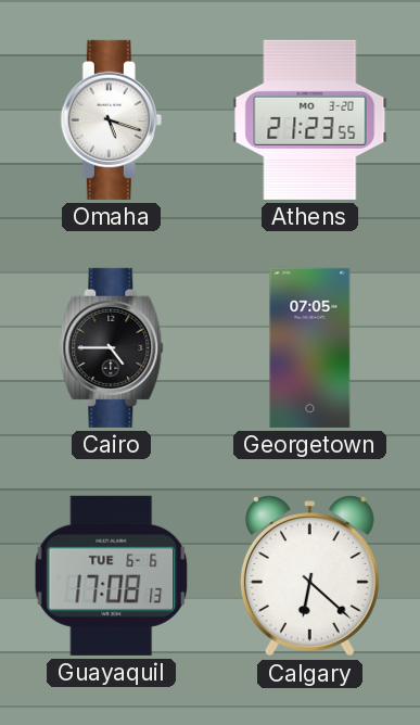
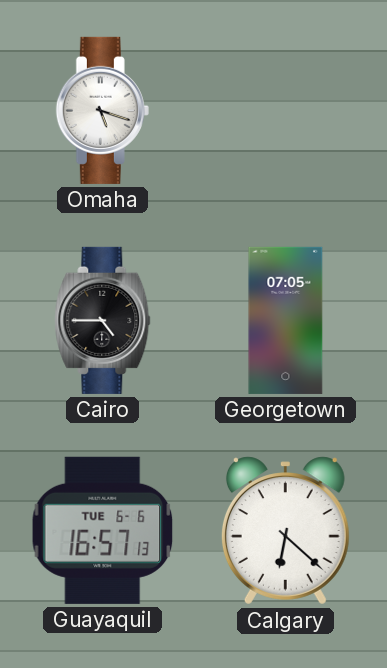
Athens: 21:23 -> none
Guayaquil: 17:08 -> 16:57
